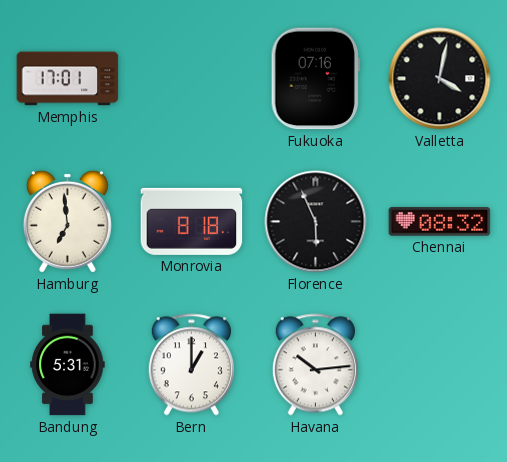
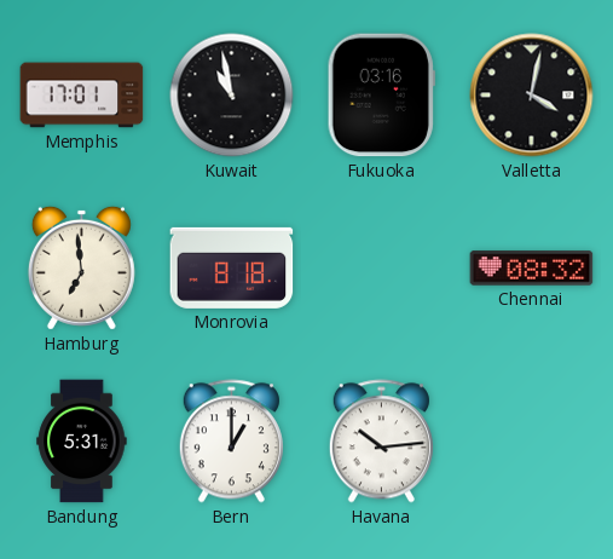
Kuwait: none -> 10:58
Fukuoka: 07:16 -> 03:16
Florence: 5:56 -> none
